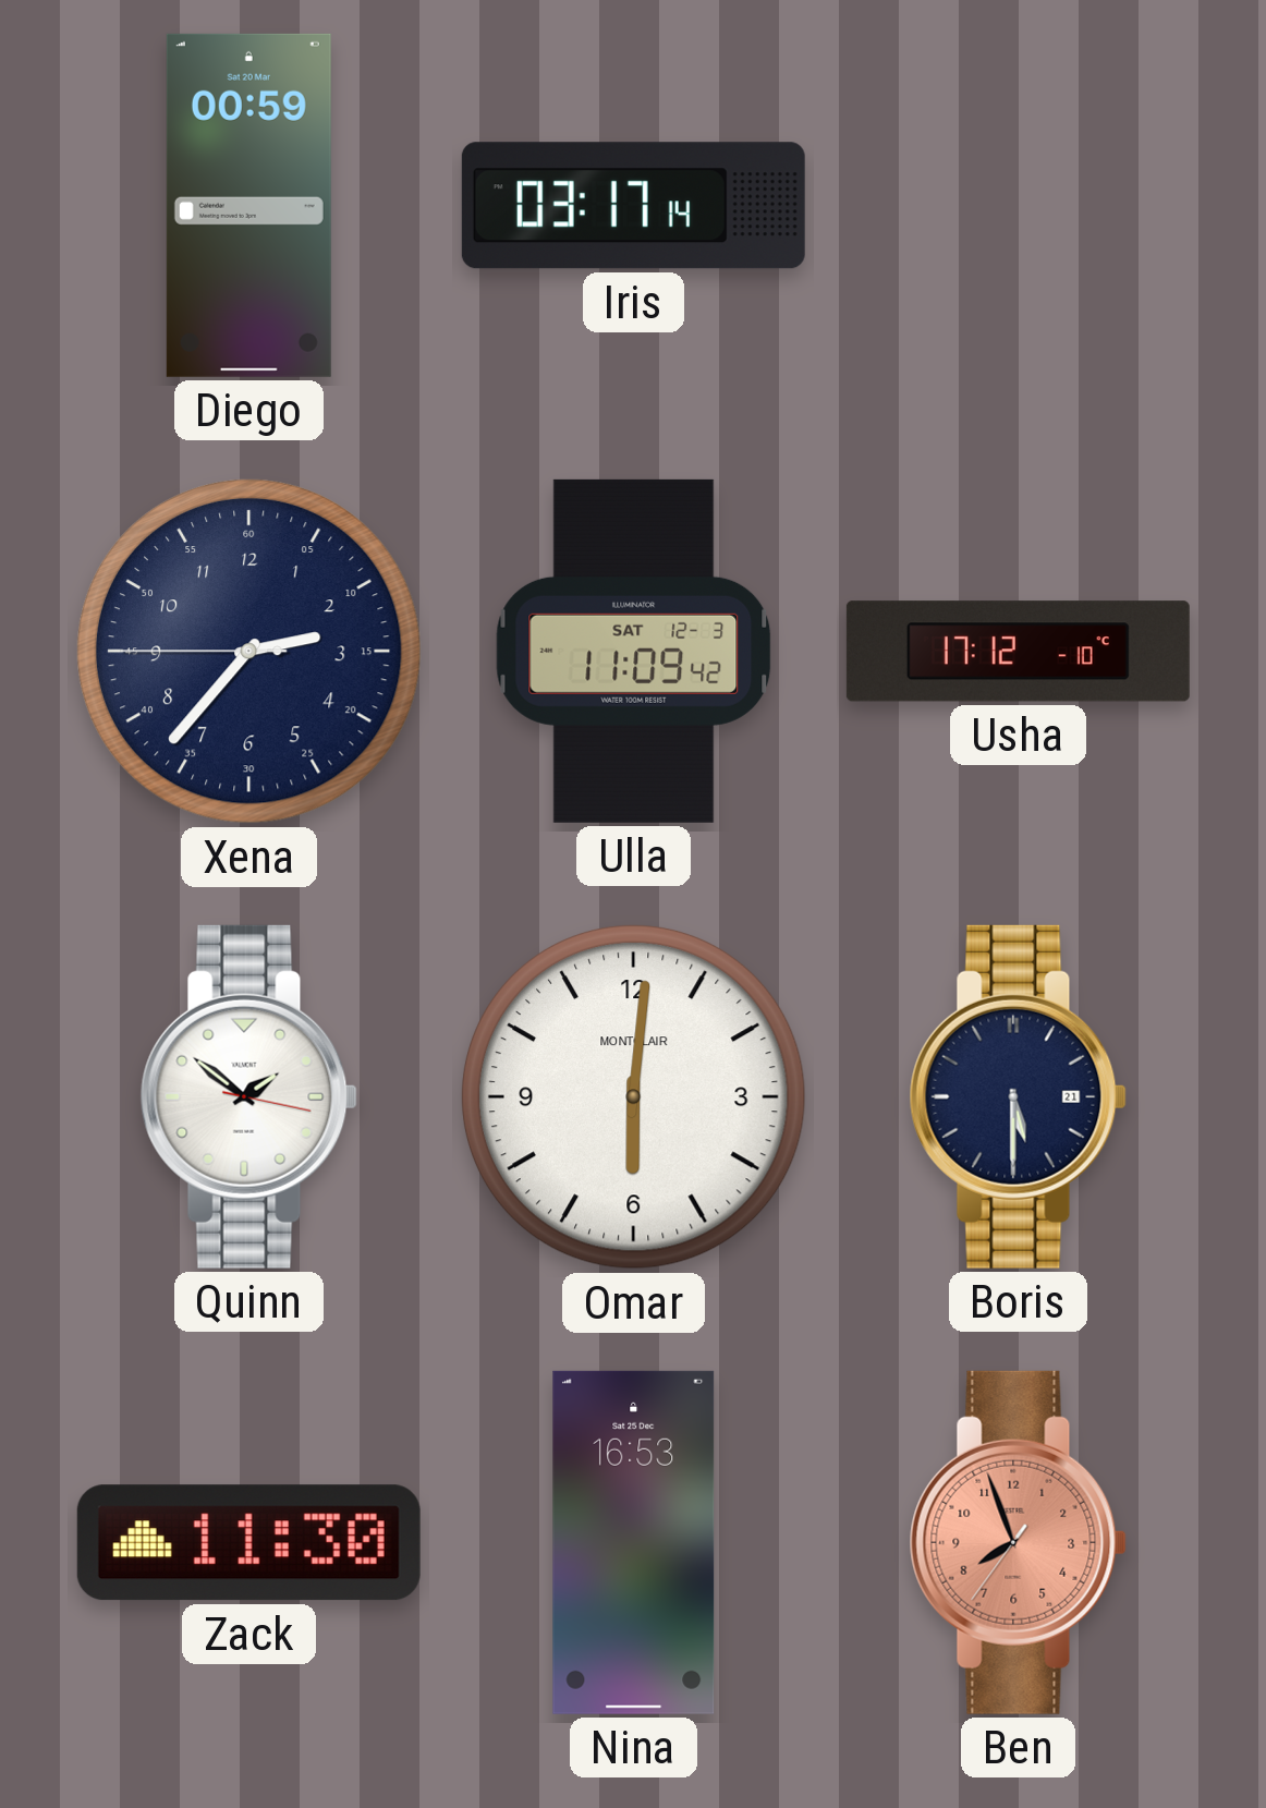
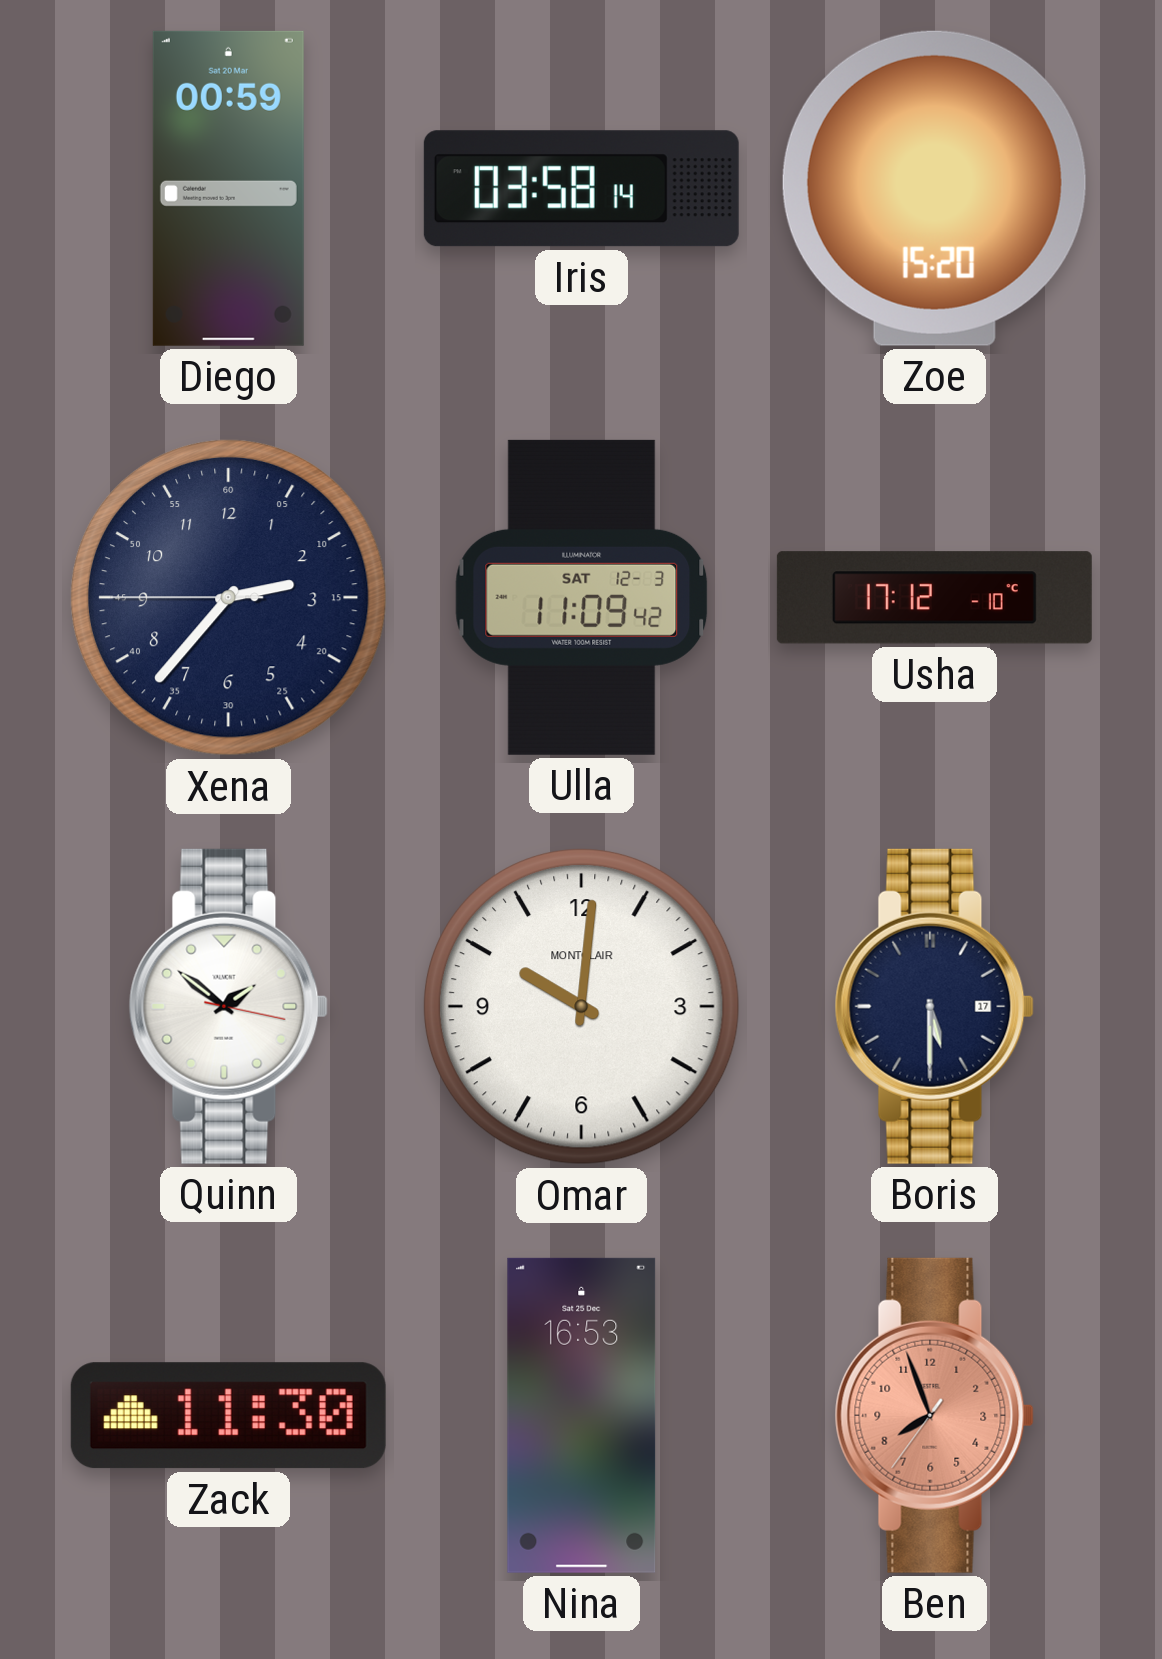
Iris: 03:17 -> 03:58
Zoe: none -> 15:20
Omar: 6:01 -> 10:01
Boris date: 21 -> 17
